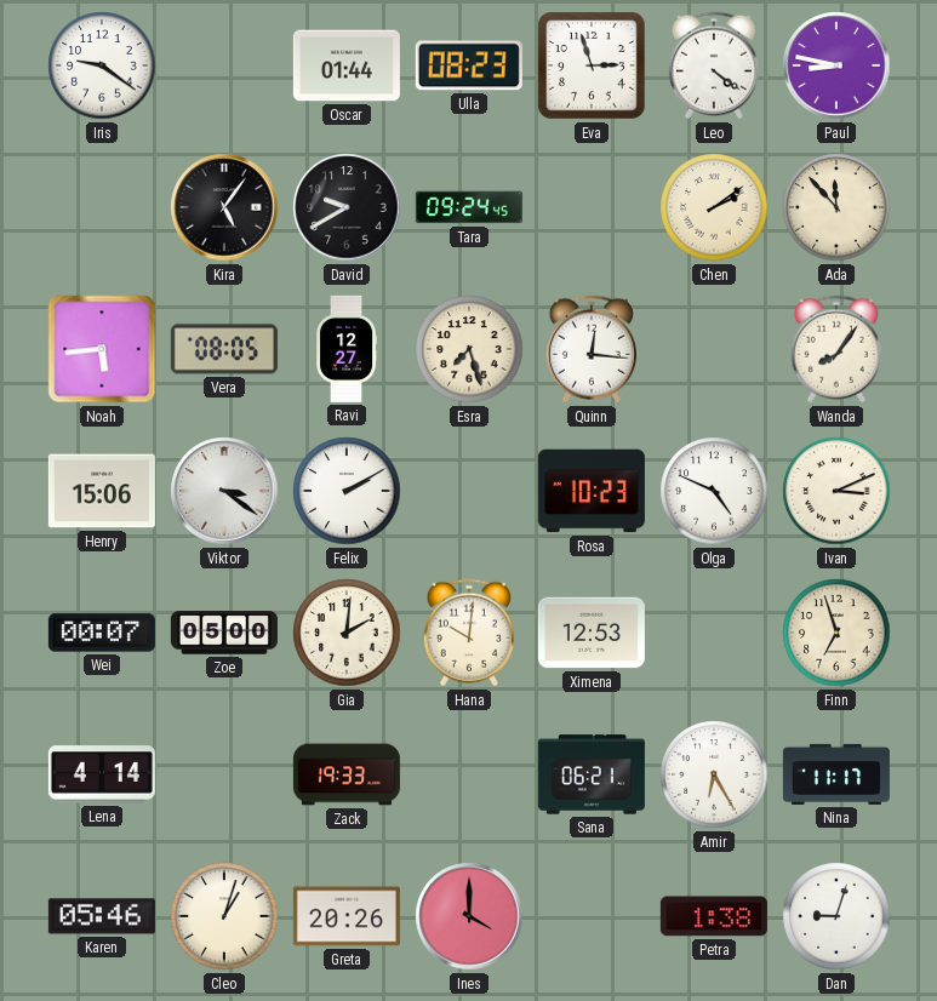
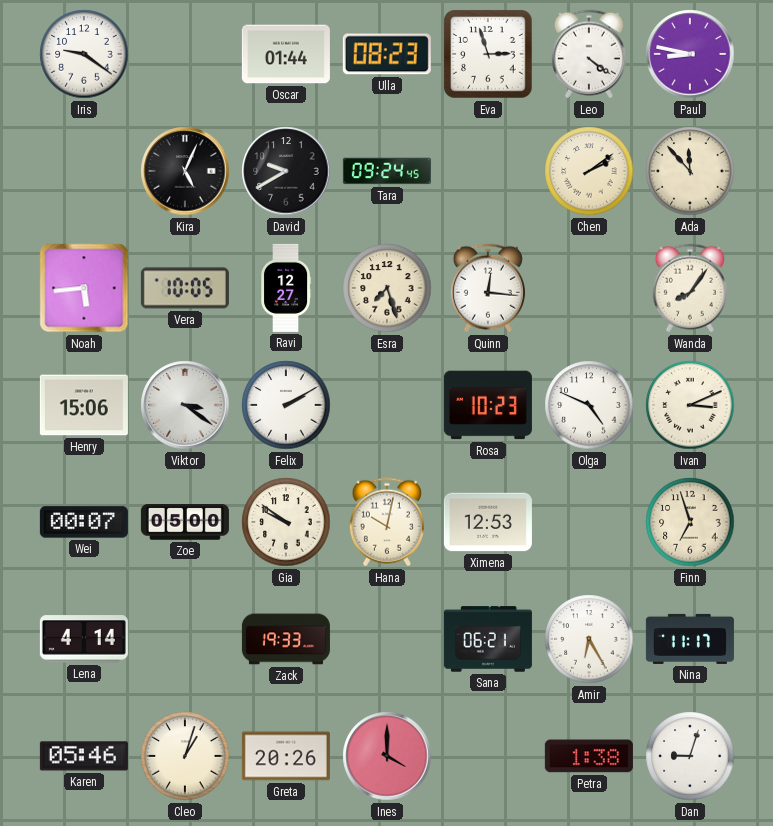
Kira: 5:06 -> 5:04
Vera: 08:05 -> 10:05
Gia: 2:01 -> 9:51
Hana: 10:01 -> 10:02
